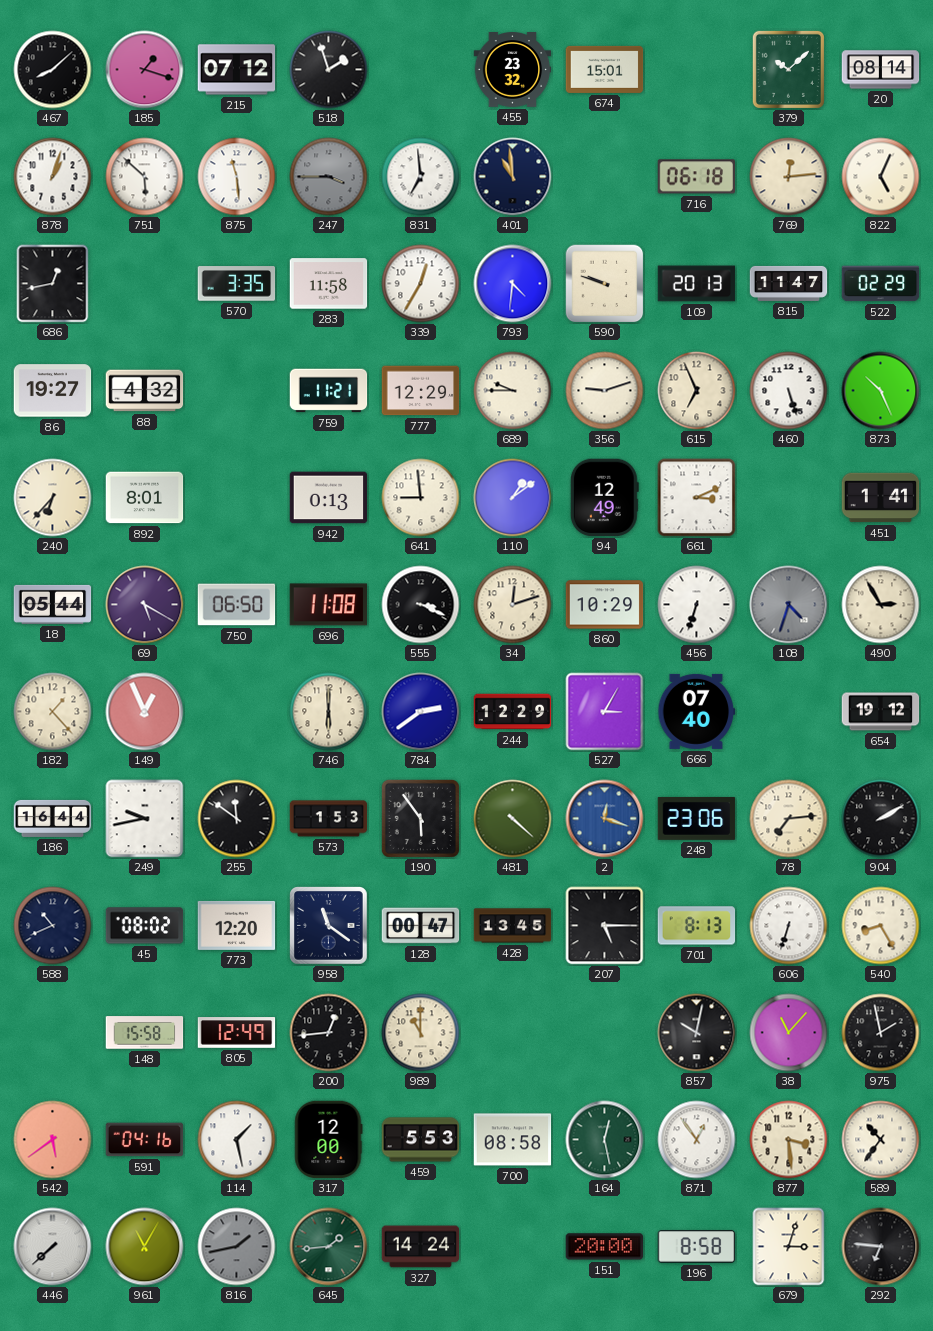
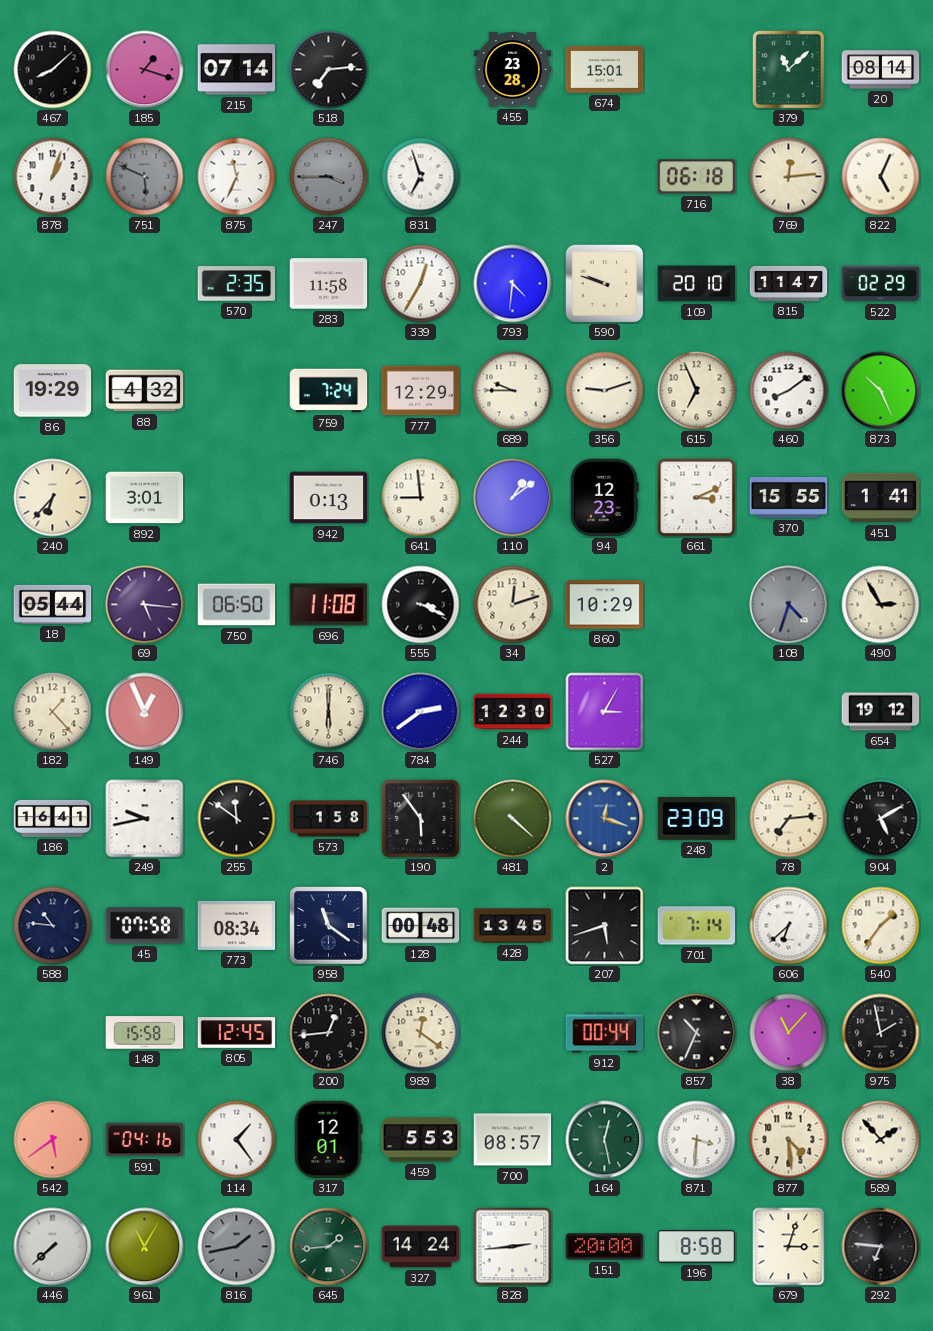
215: 07:12 -> 07:14
518: 1:57 -> 7:14
455: 23:32 -> 23:28
379: 10:08 -> 11:08
751: 5:52 -> 5:49
751 dial: white -> grey
875: 11:29 -> 11:34
831: 6:59 -> 6:57
401: 10:59 -> none
686: 12:43 -> none
570: 3:35 -> 2:35
109: 20:13 -> 20:10
86: 19:27 -> 19:29
759: 11:21 -> 7:24
460: 5:27 -> 8:09
892: 8:01 -> 3:01
94: 12:49 -> 12:23
370: none -> 15:55
69: 5:20 -> 5:16
456: 6:33 -> none
244: 12:29 -> 12:30
666: 07:40 -> none
186: 16:44 -> 16:41
573: 1:53 -> 1:58
248: 23:06 -> 23:09
904: 2:10 -> 5:10
588: 10:41 -> 10:46
45: 08:02 -> 07:58
773: 12:20 -> 08:34
128: 00:47 -> 00:48
207: 5:15 -> 5:42
701: 8:13 -> 7:14
606: 6:33 -> 6:38
540: 8:25 -> 1:36
805: 12:49 -> 12:45
989: 11:00 -> 12:21
912: none -> 00:44
857: 10:02 -> 10:34
114: 1:28 -> 1:24
317: 12:00 -> 12:01
700: 08:58 -> 08:57
871: 12:54 -> 3:31
877: 3:29 -> 4:29
589: 10:36 -> 1:53
828: none -> 2:44
